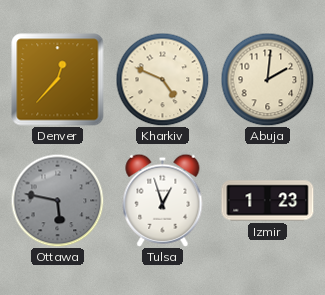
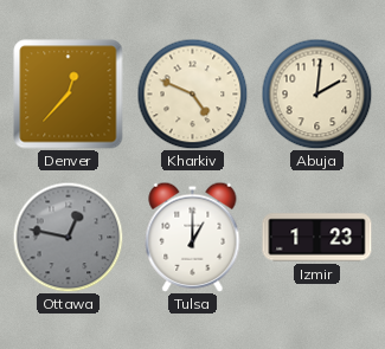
Ottawa: 5:47 -> 12:47
Tulsa: 12:57 -> 1:00
